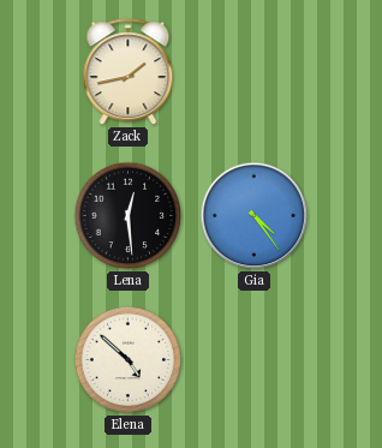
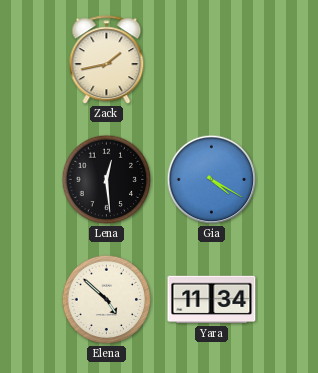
Gia: 4:24 -> 4:20
Yara: none -> 11:34
